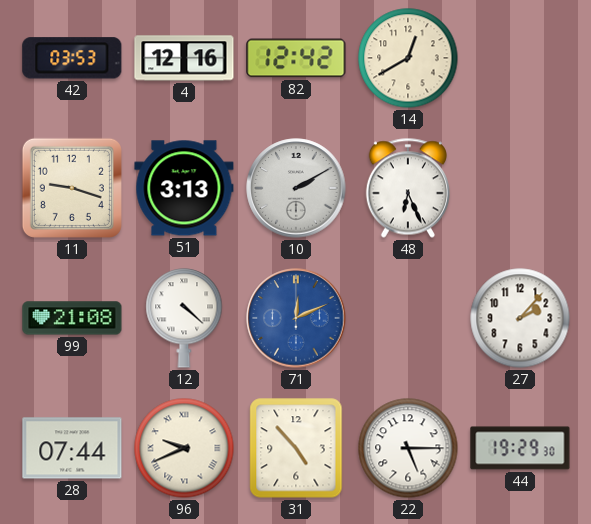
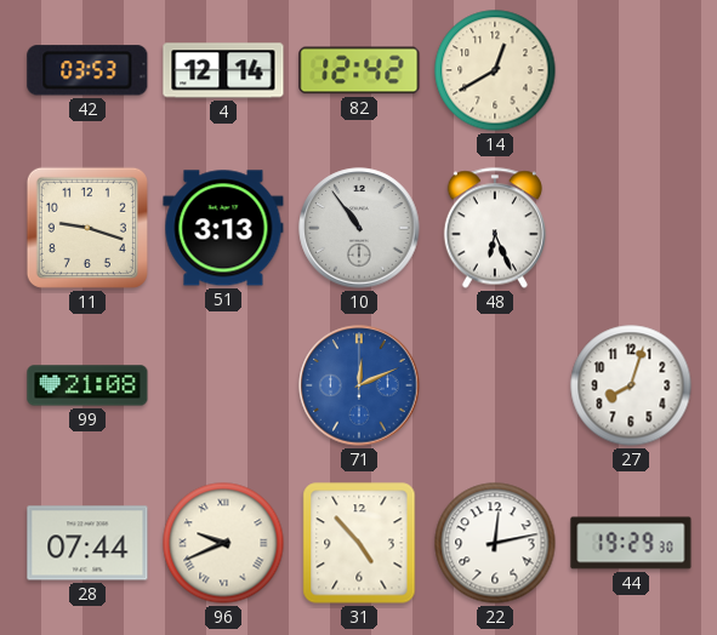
4: 12:16 -> 12:14
10: 2:10 -> 10:54
12: 4:22 -> none
27: 2:07 -> 8:03
22: 5:15 -> 12:13
